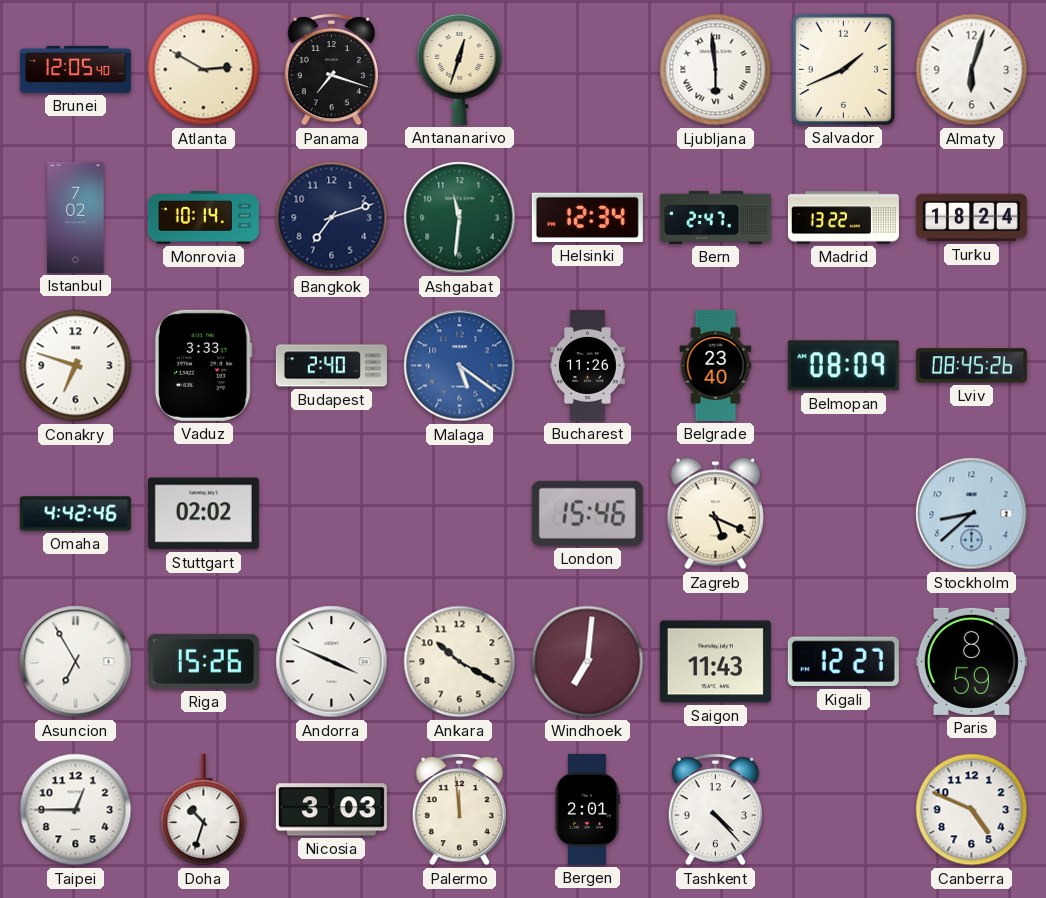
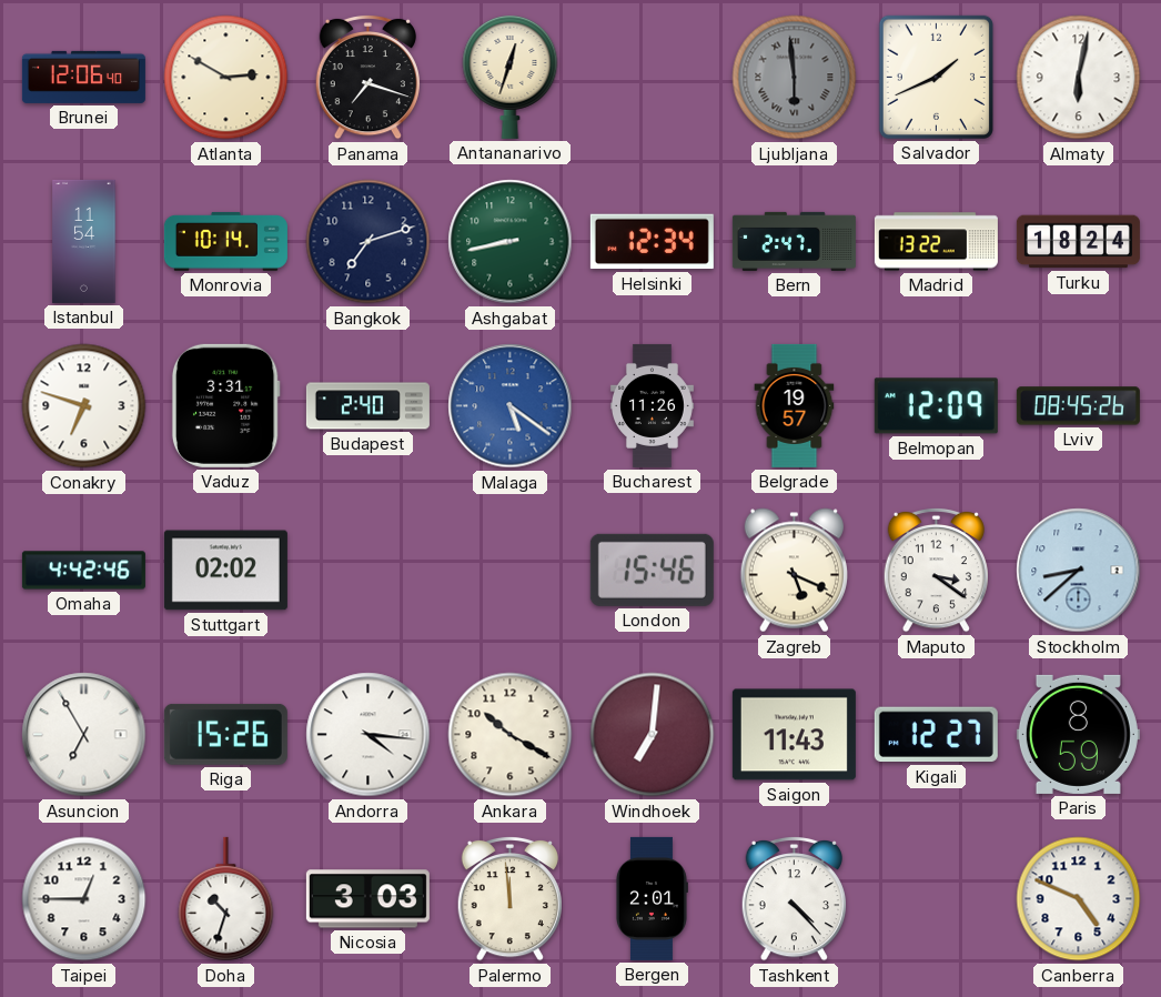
Brunei: 12:05 -> 12:06
Ljubljana dial: white -> grey
Almaty: 6:03 -> 6:02
Istanbul: 7:02 -> 11:54
Ashgabat: 11:31 -> 8:43
Vaduz: 3:33 -> 3:31
Belgrade: 23:40 -> 19:57
Belmopan: 08:09 -> 12:09
Maputo: none -> 3:21
Andorra: 3:49 -> 4:16
